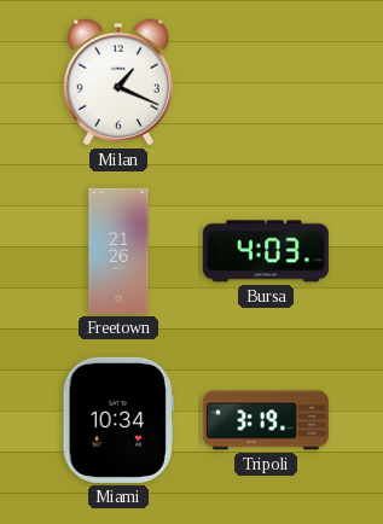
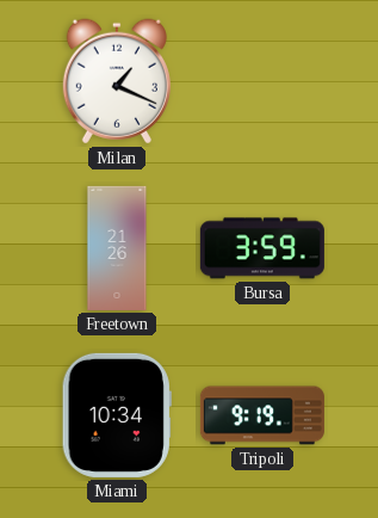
Bursa: 4:03 -> 3:59
Tripoli: 3:19 -> 9:19
